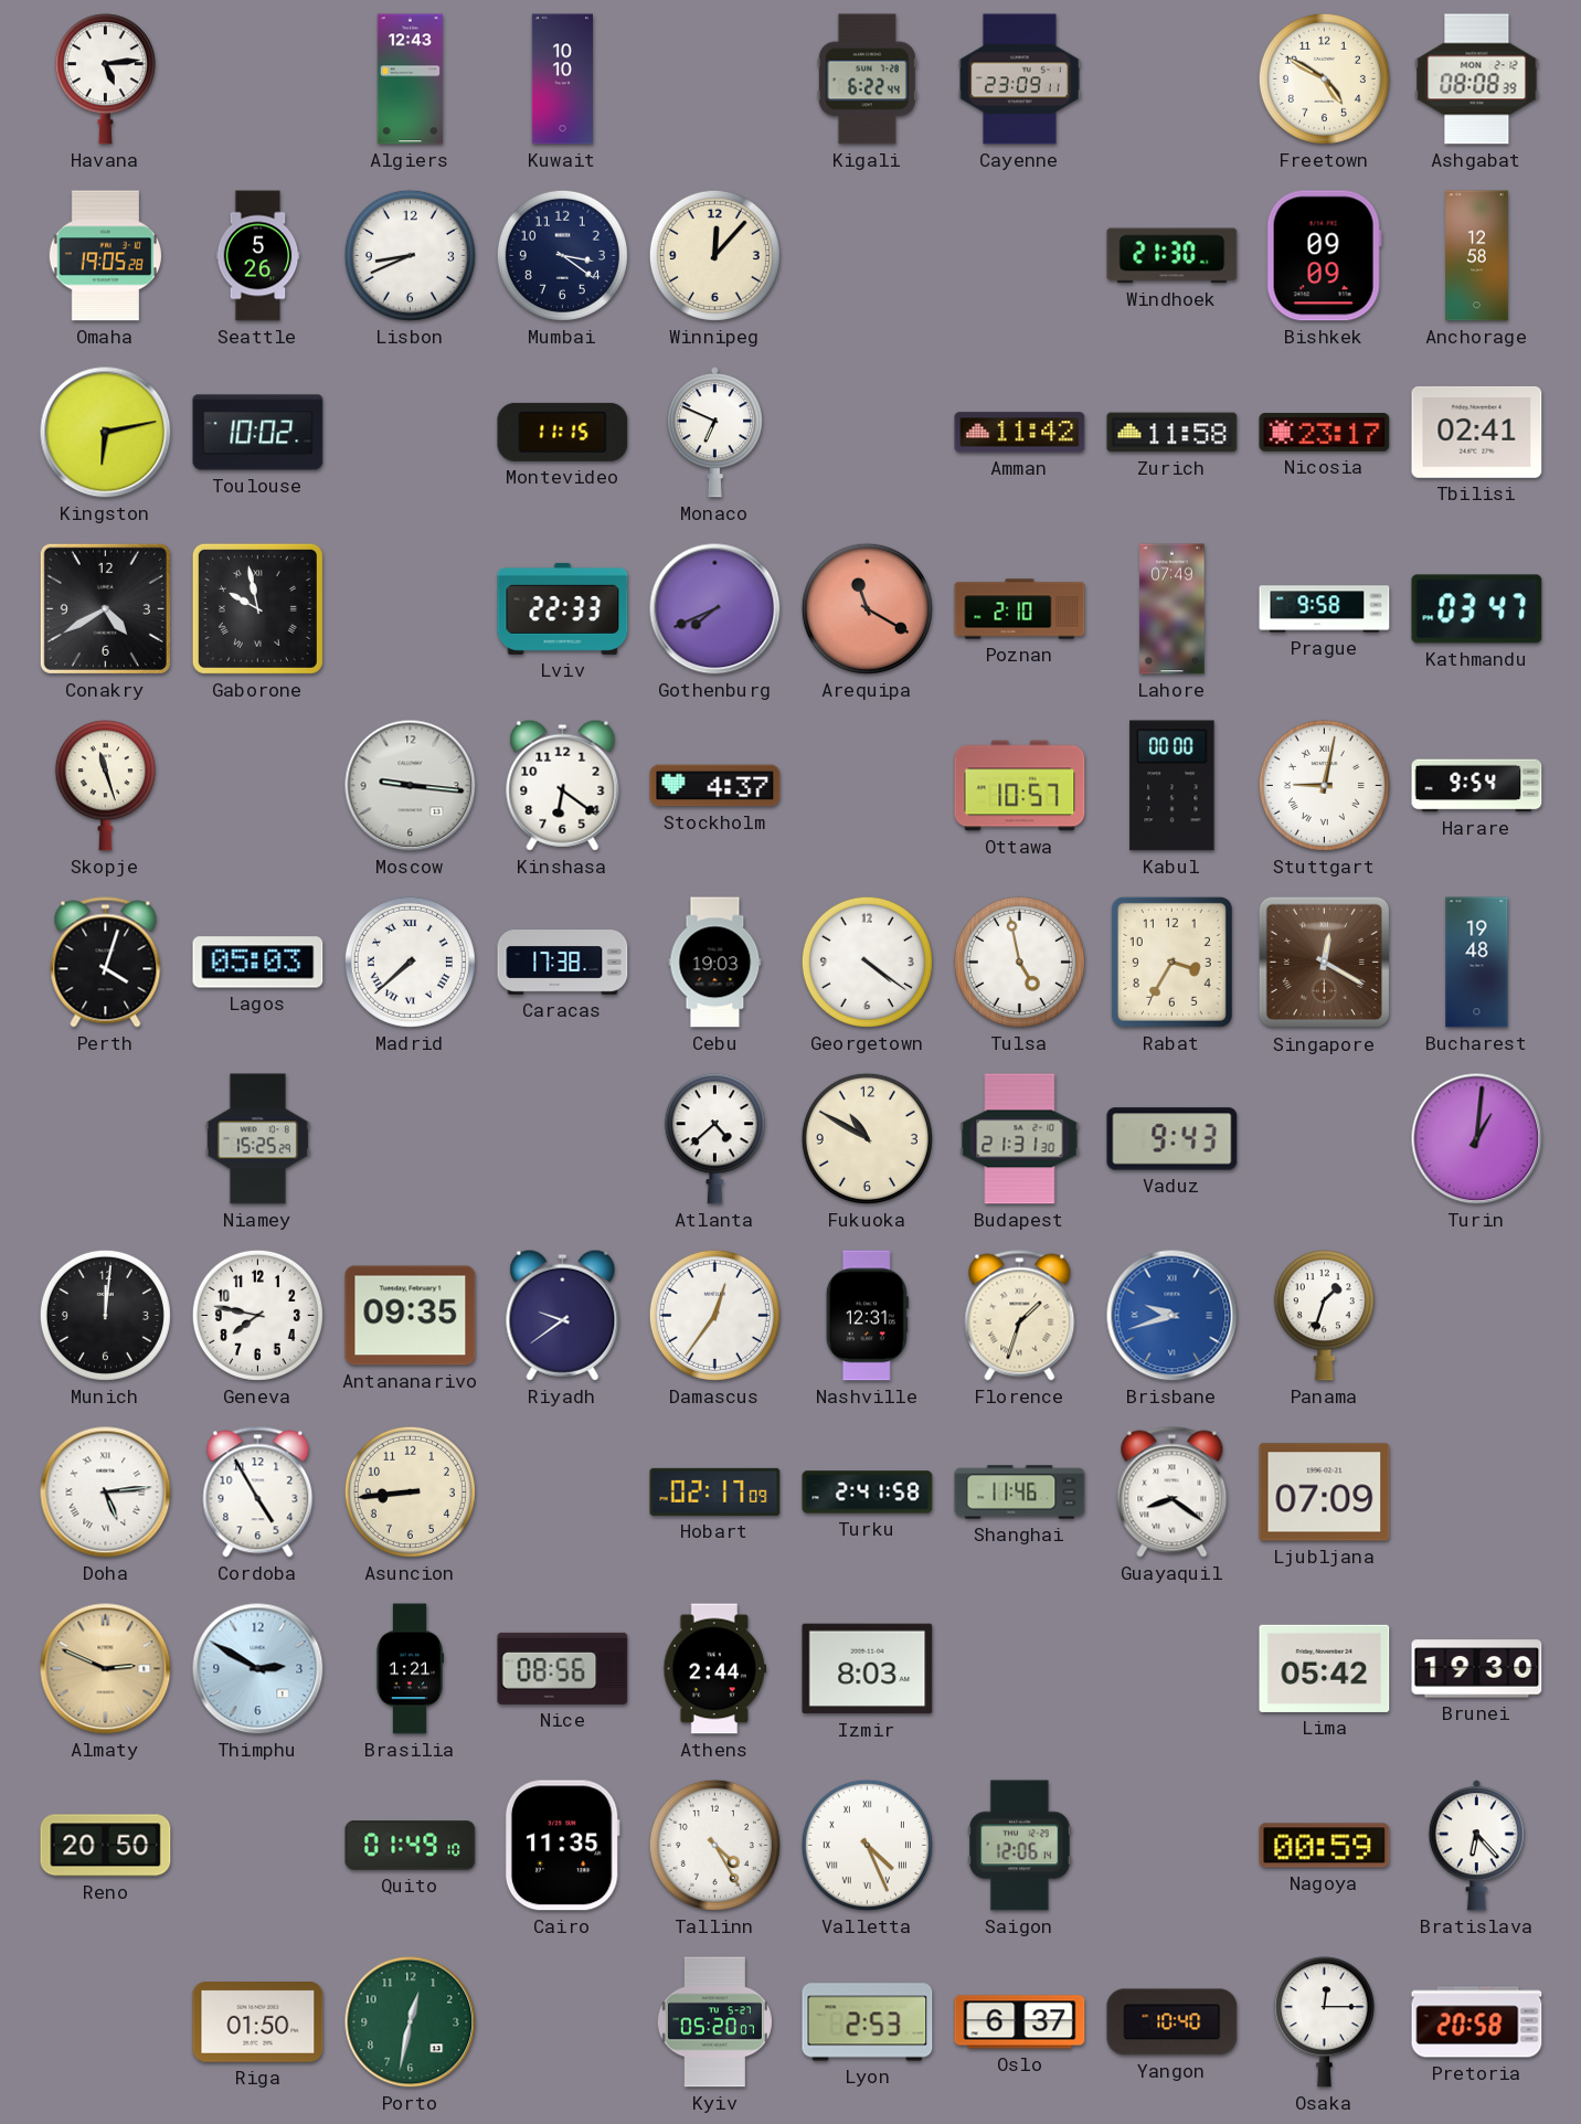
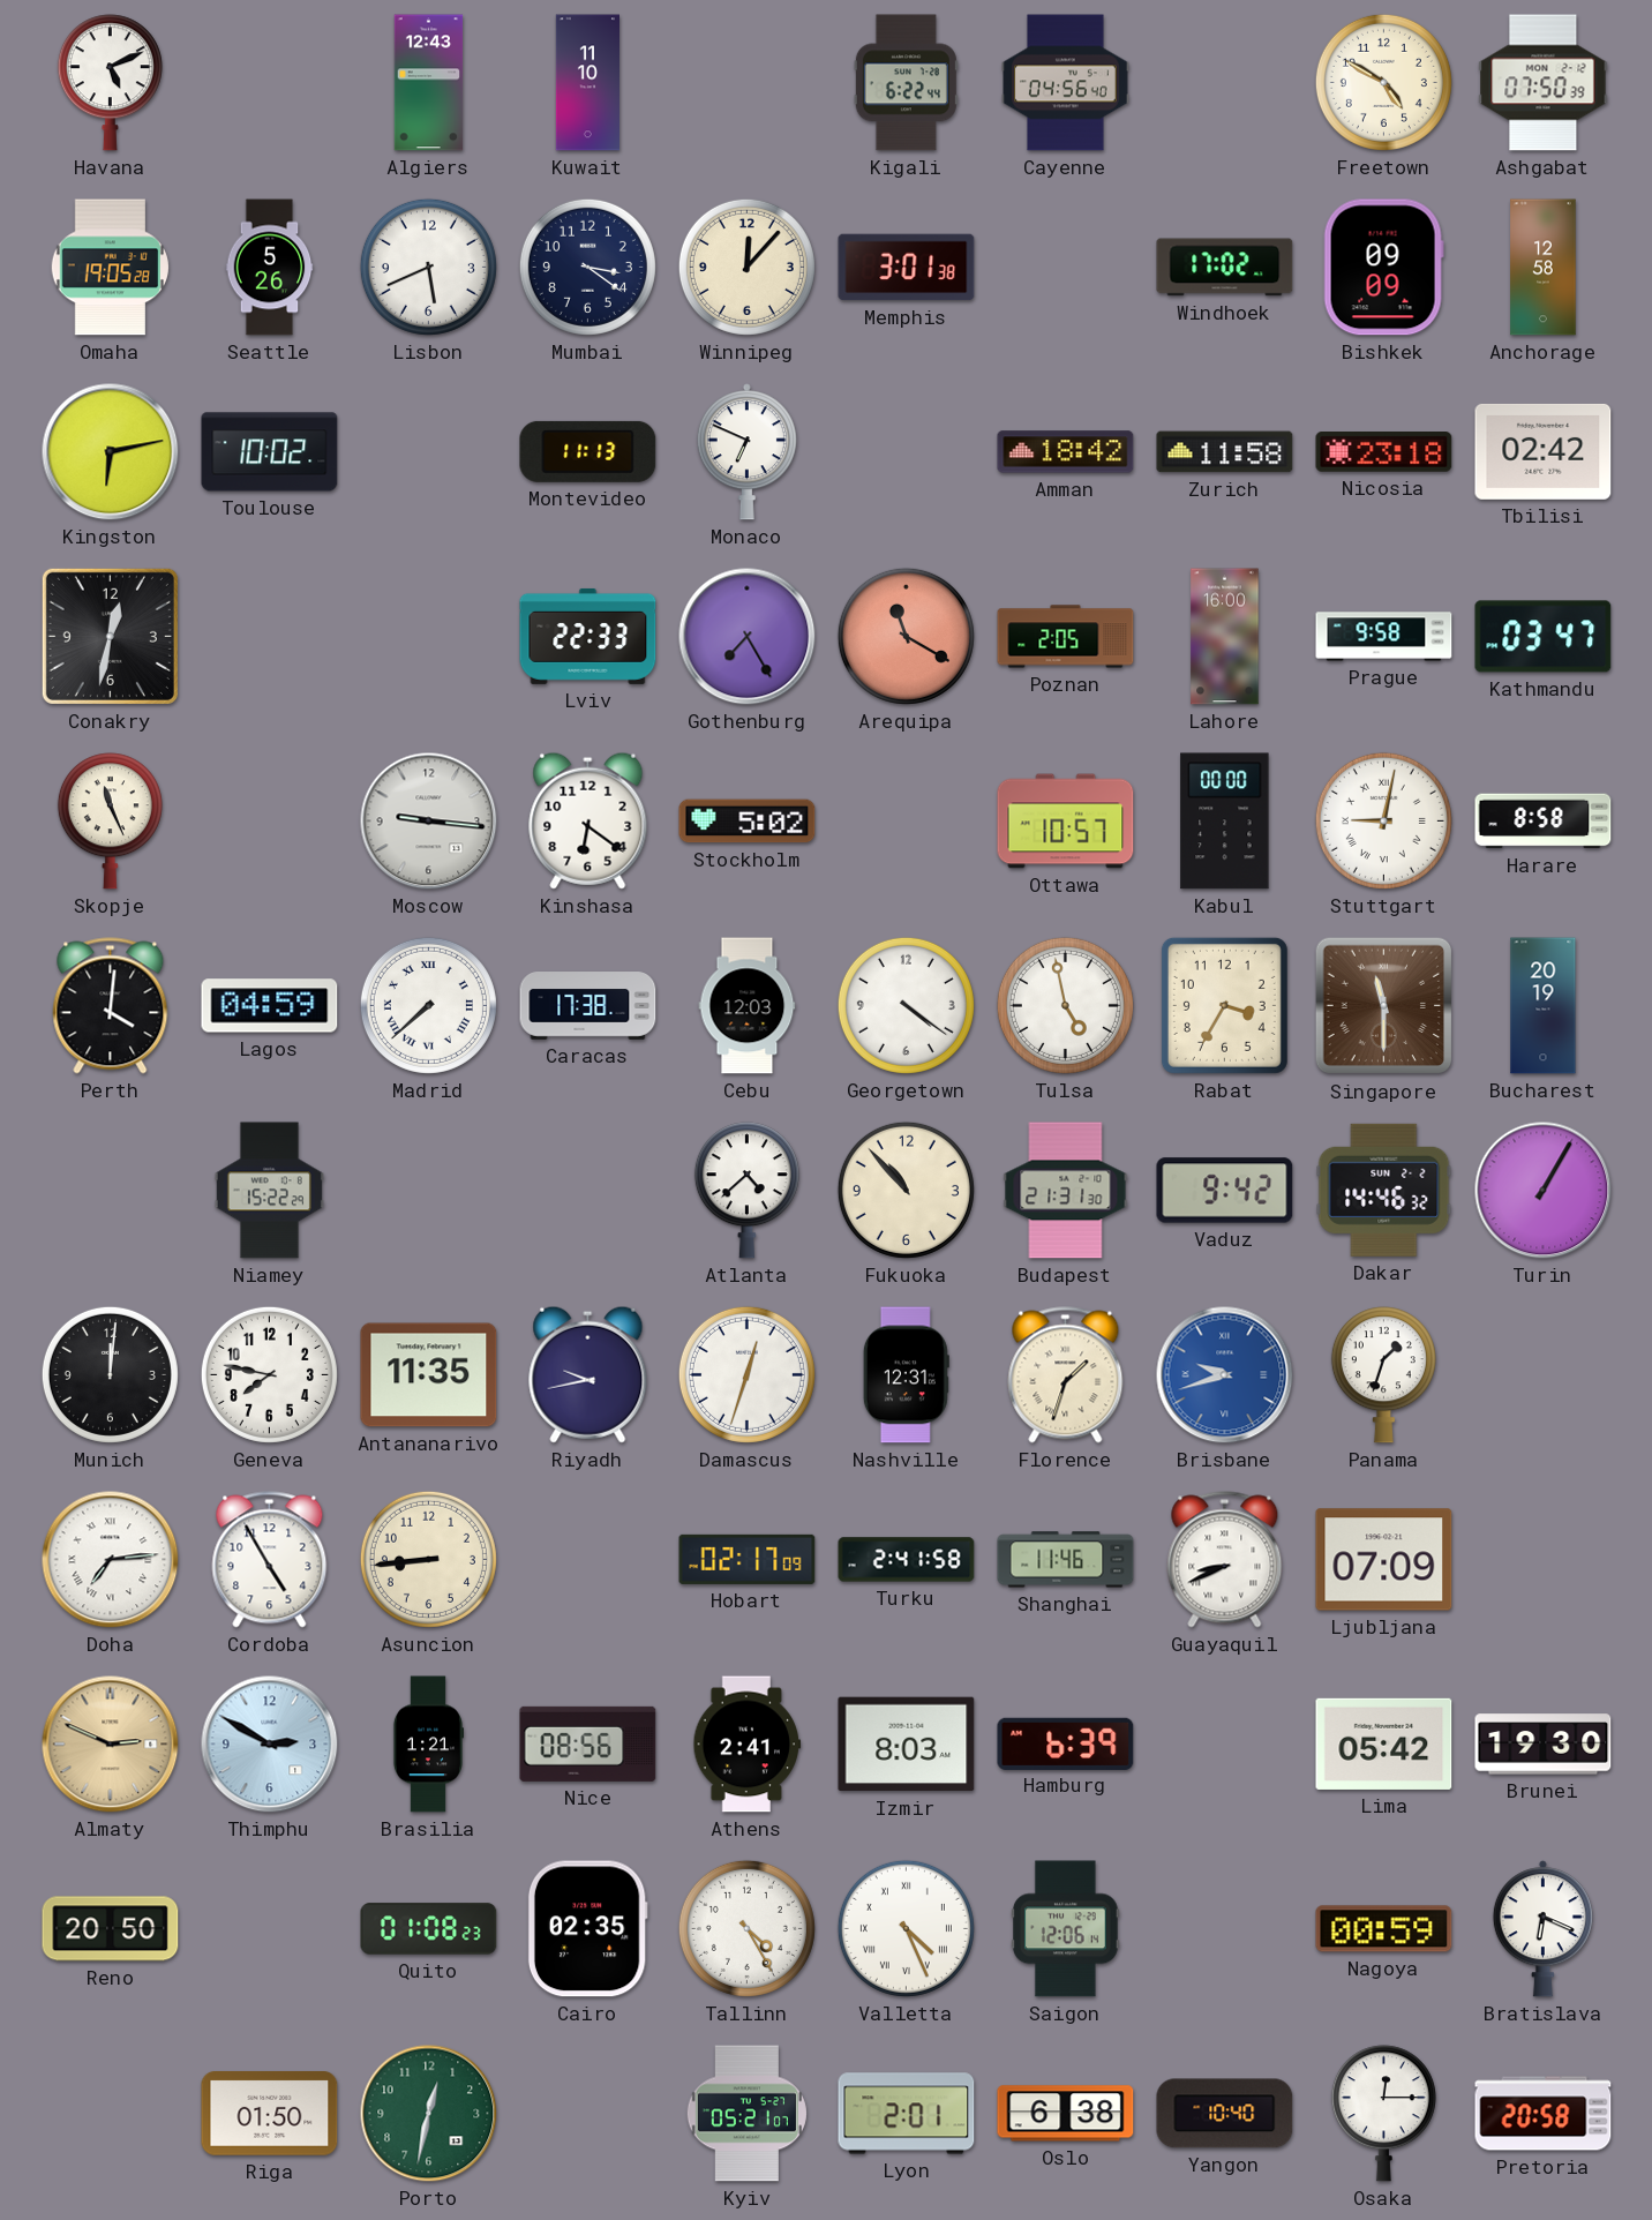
Havana: 5:14 -> 5:11
Kuwait: 10:10 -> 11:10
Cayenne: 23:09 -> 04:56
Ashgabat: 08:08 -> 07:50
Lisbon: 8:41 -> 5:41
Memphis: none -> 3:01
Windhoek: 21:30 -> 17:02
Montevideo: 11:15 -> 11:13
Amman: 11:42 -> 18:42
Nicosia: 23:17 -> 23:18
Tbilisi: 02:41 -> 02:42
Conakry: 4:40 -> 12:32
Gaborone: 9:58 -> none
Gothenburg: 7:41 -> 7:25
Poznan: 2:10 -> 2:05
Lahore: 07:49 -> 16:00
Skopje: 11:27 -> 11:26
Stockholm: 4:37 -> 5:02
Harare: 9:54 -> 8:58
Perth: 4:03 -> 4:01
Lagos: 05:03 -> 04:59
Cebu: 19:03 -> 12:03
Singapore: 12:20 -> 11:30
Bucharest: 19:48 -> 20:19
Niamey: 15:25 -> 15:22
Fukuoka: 10:50 -> 10:53
Vaduz: 9:43 -> 9:42
Dakar: none -> 14:46
Turin: 1:01 -> 1:05
Antananarivo: 09:35 -> 11:35
Riyadh: 9:39 -> 9:43
Damascus: 12:36 -> 12:33
Doha: 5:14 -> 7:14
Guayaquil: 8:21 -> 8:41
Athens: 2:44 -> 2:41
Hamburg: none -> 6:39
Quito: 01:49 -> 01:08
Cairo: 11:35 -> 02:35
Bratislava: 6:23 -> 6:19
Kyiv: 05:20 -> 05:21
Lyon: 2:53 -> 2:01
Oslo: 6:37 -> 6:38
